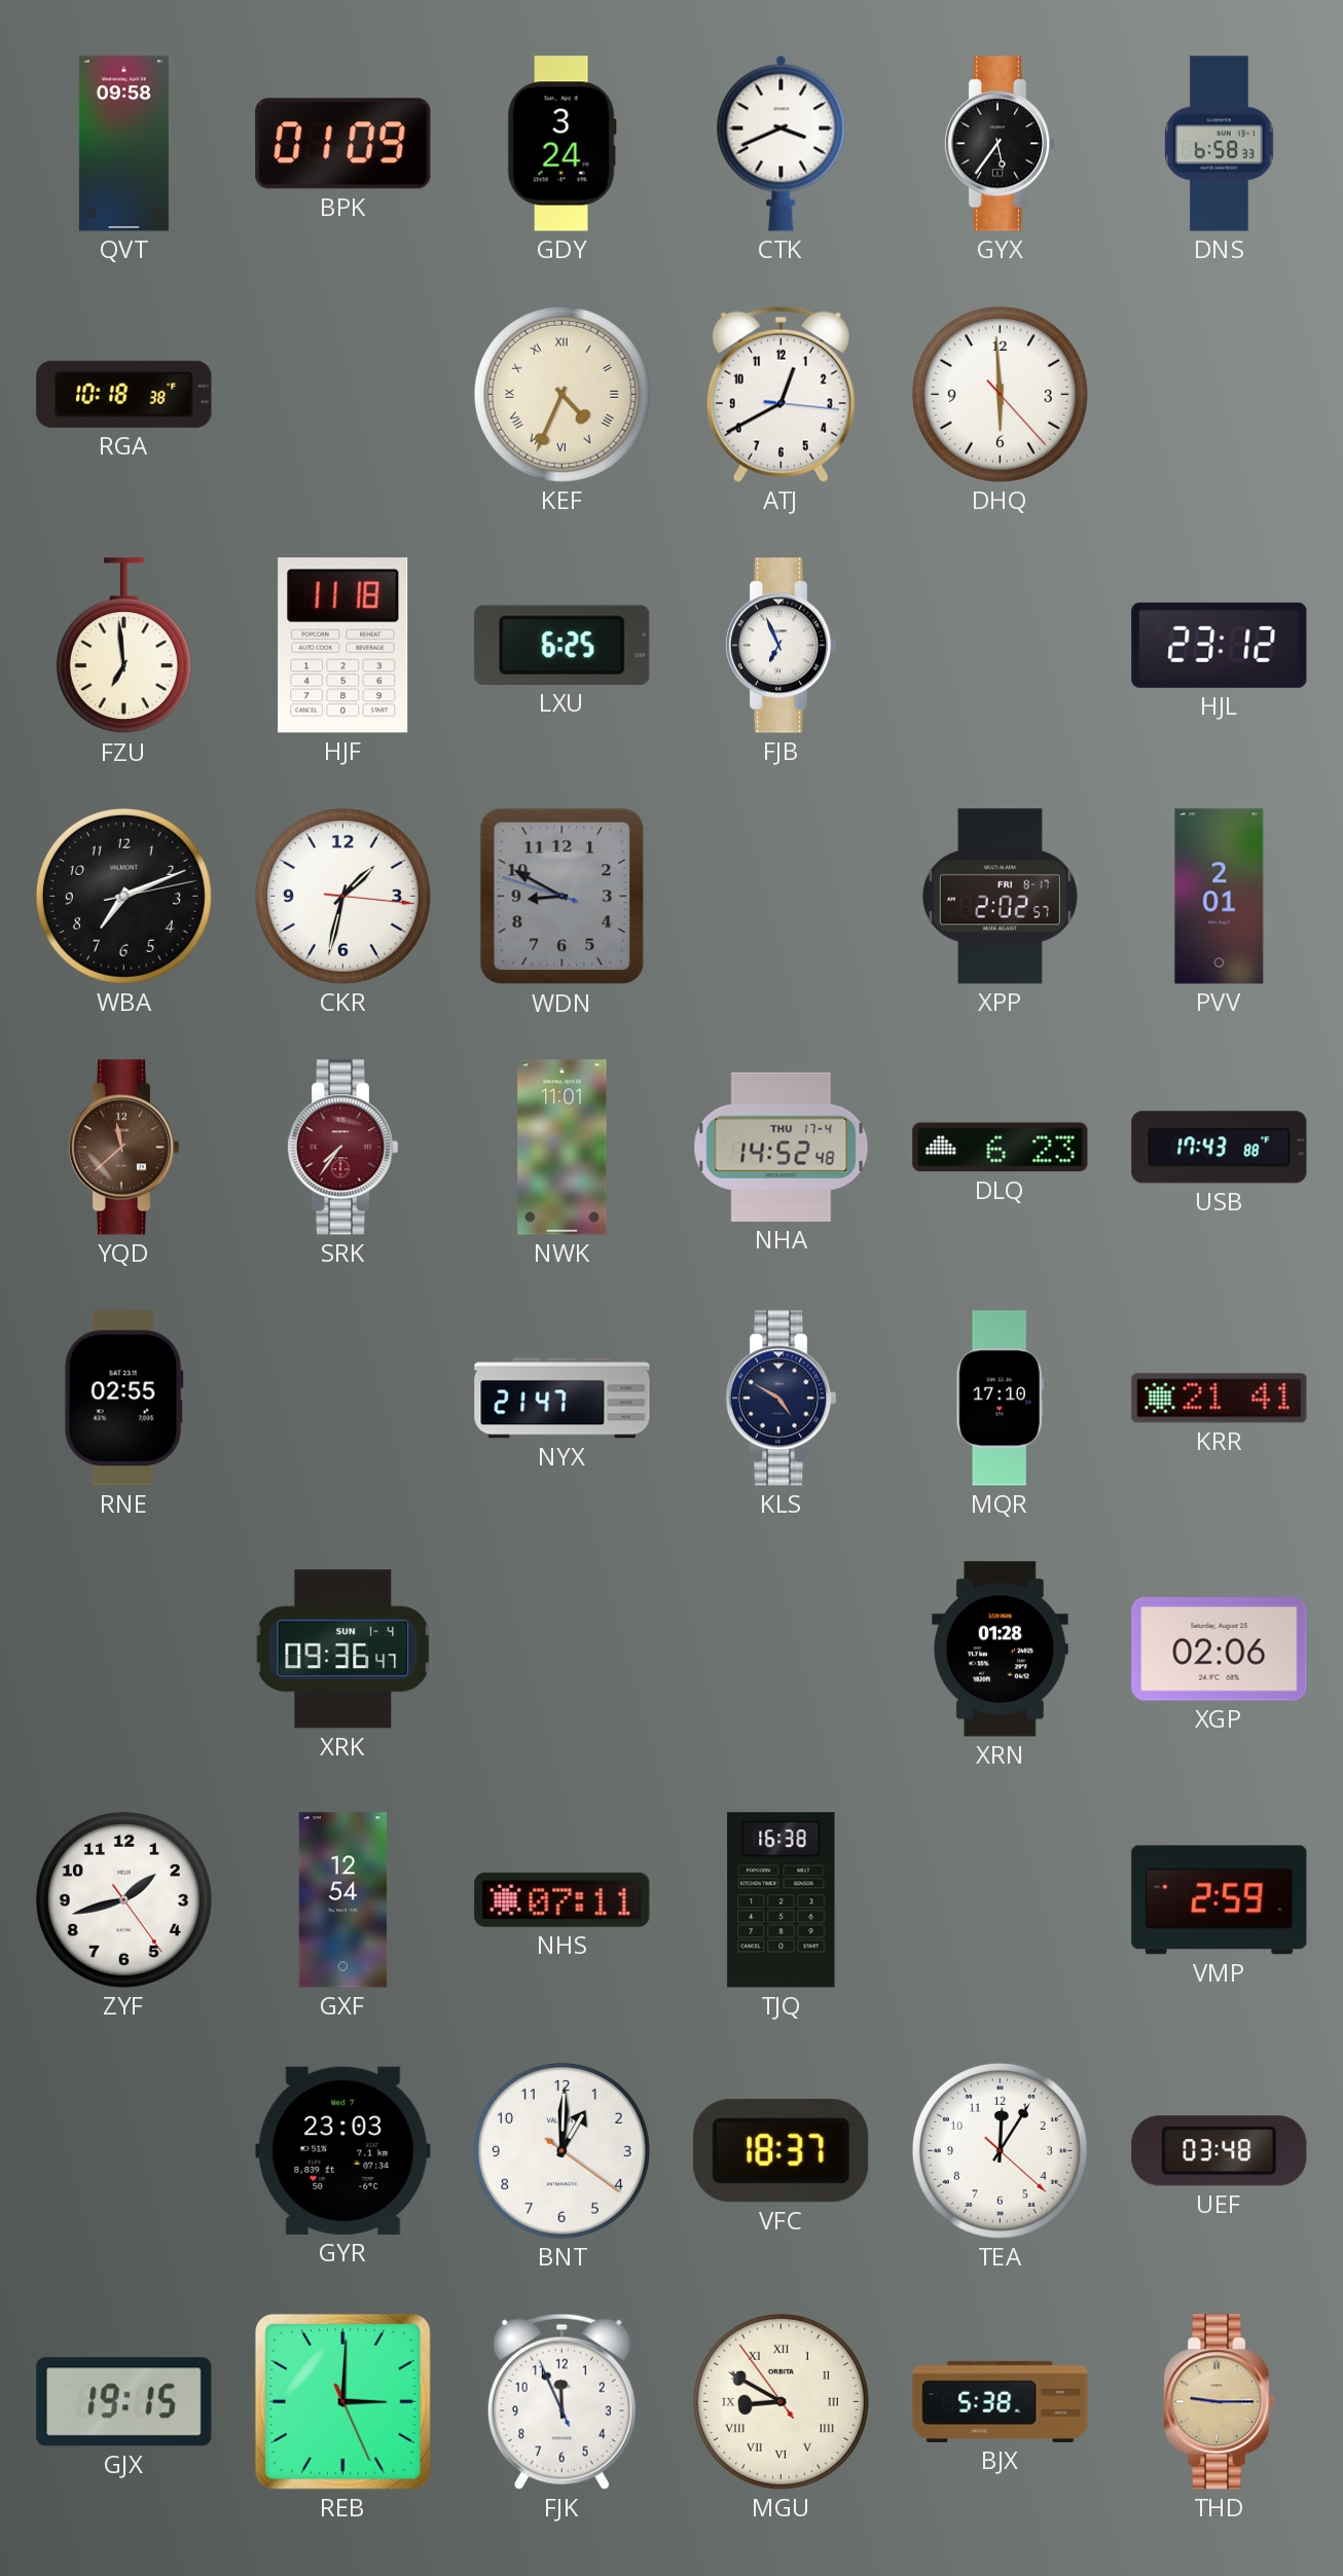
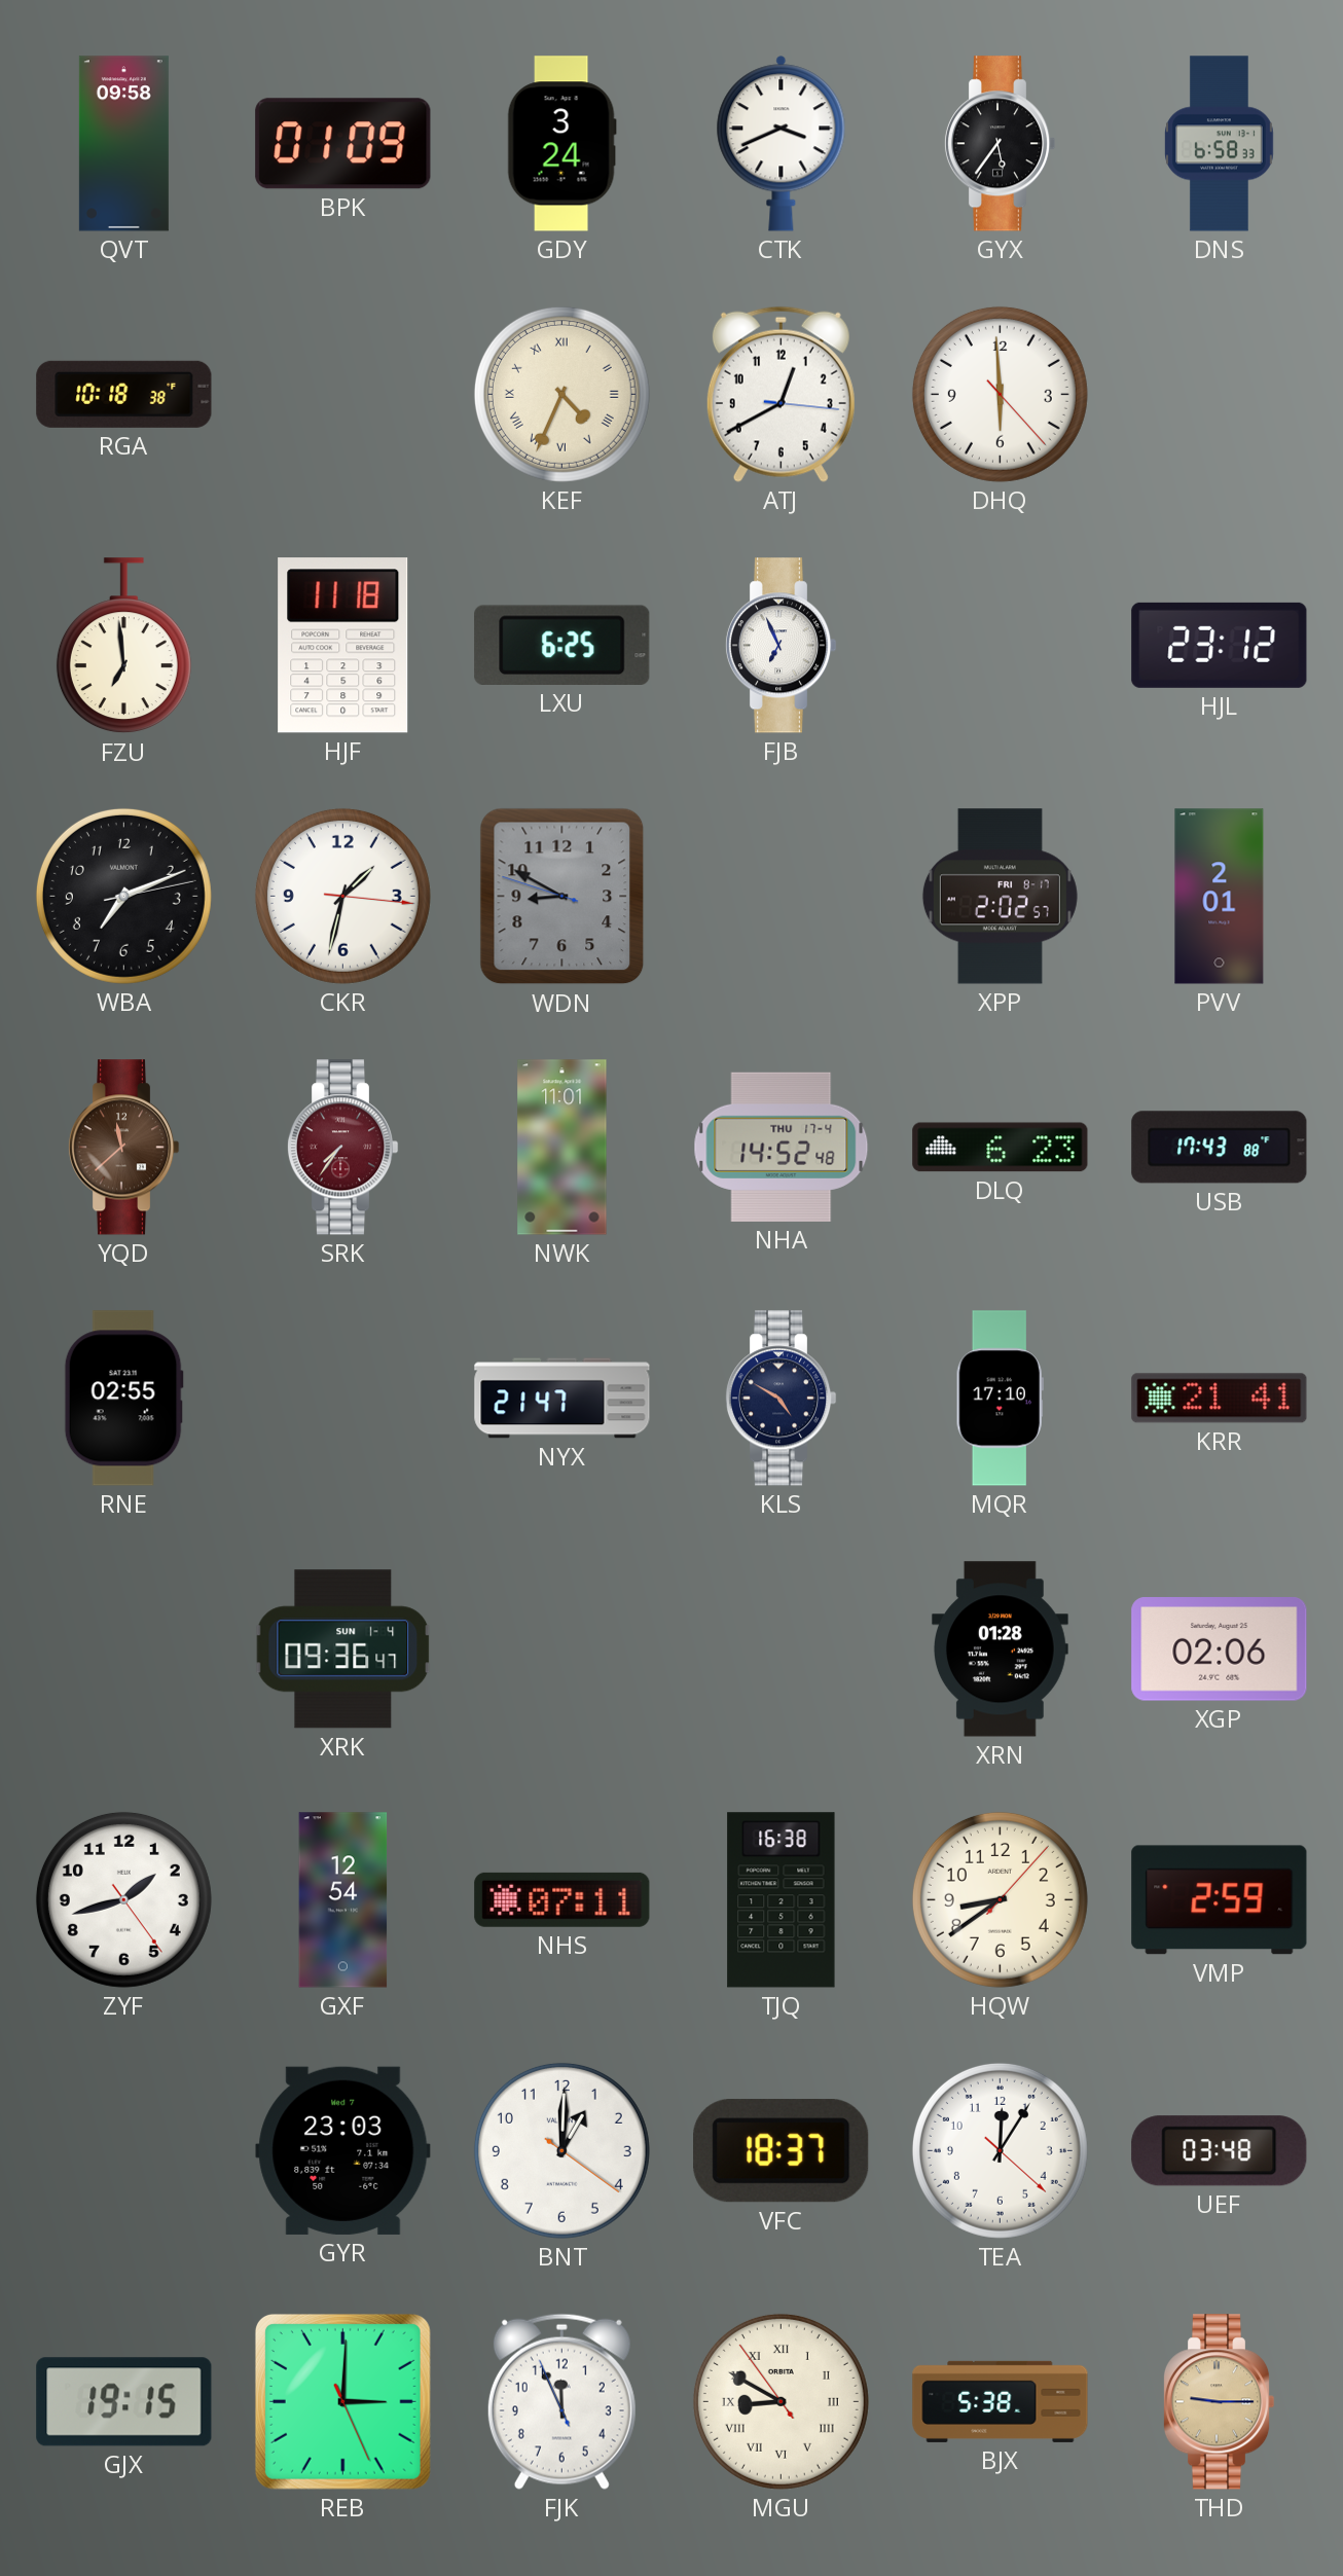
HQW: none -> 8:39
